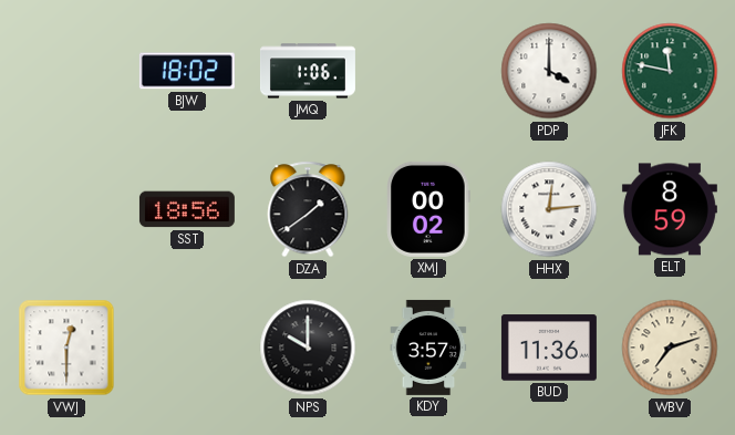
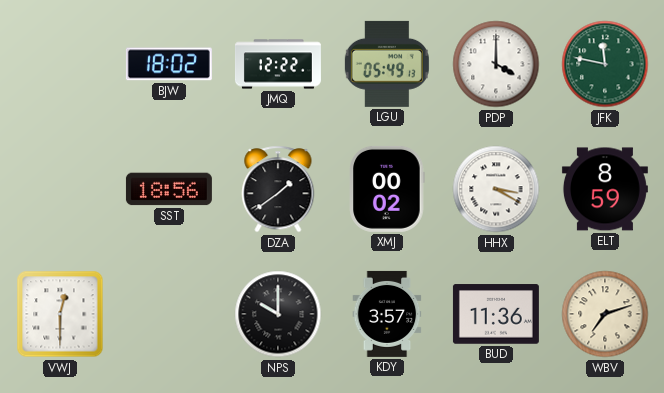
JMQ: 1:06 -> 12:22
LGU: none -> 05:49
HHX: 12:14 -> 3:20
